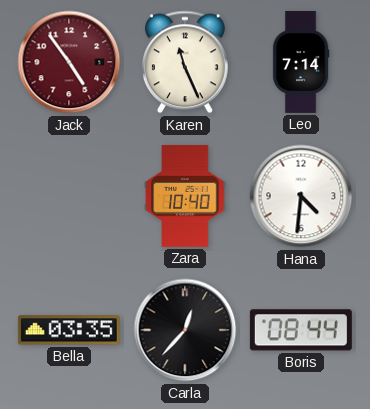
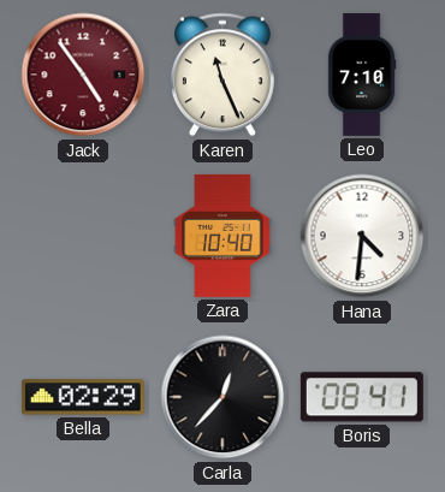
Leo: 7:14 -> 7:10
Bella: 03:35 -> 02:29
Boris: 08:44 -> 08:41
